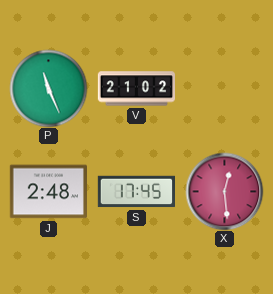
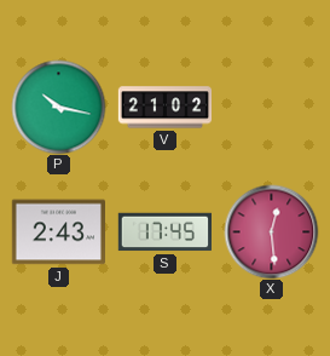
P: 11:26 -> 10:17
J: 2:48 -> 2:43
